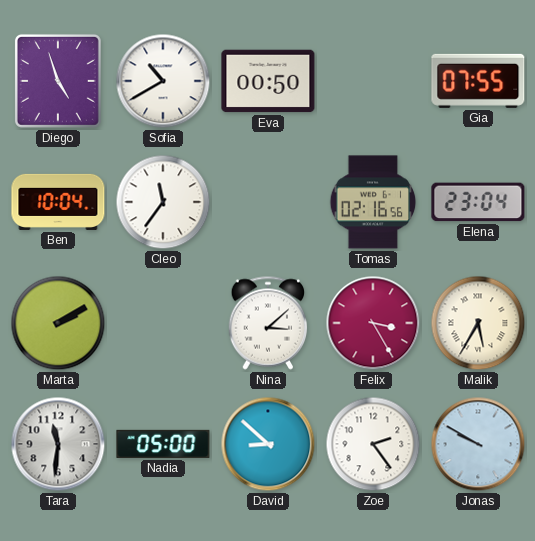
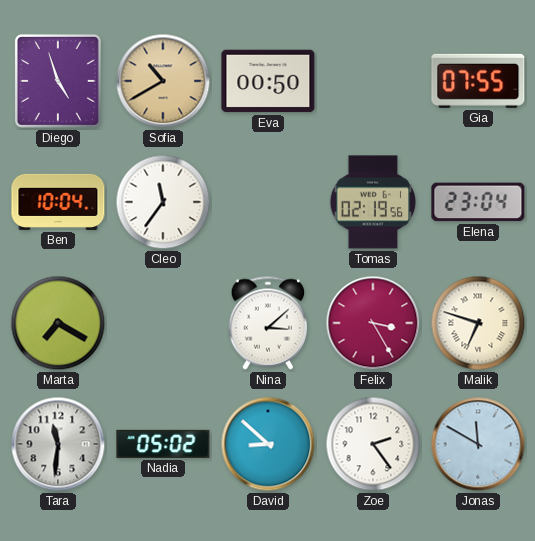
Sofia dial: white -> champagne
Tomas: 02:16 -> 02:19
Marta: 2:10 -> 7:20
Malik: 5:35 -> 6:48
Nadia: 05:00 -> 05:02
Jonas: 9:50 -> 11:50
